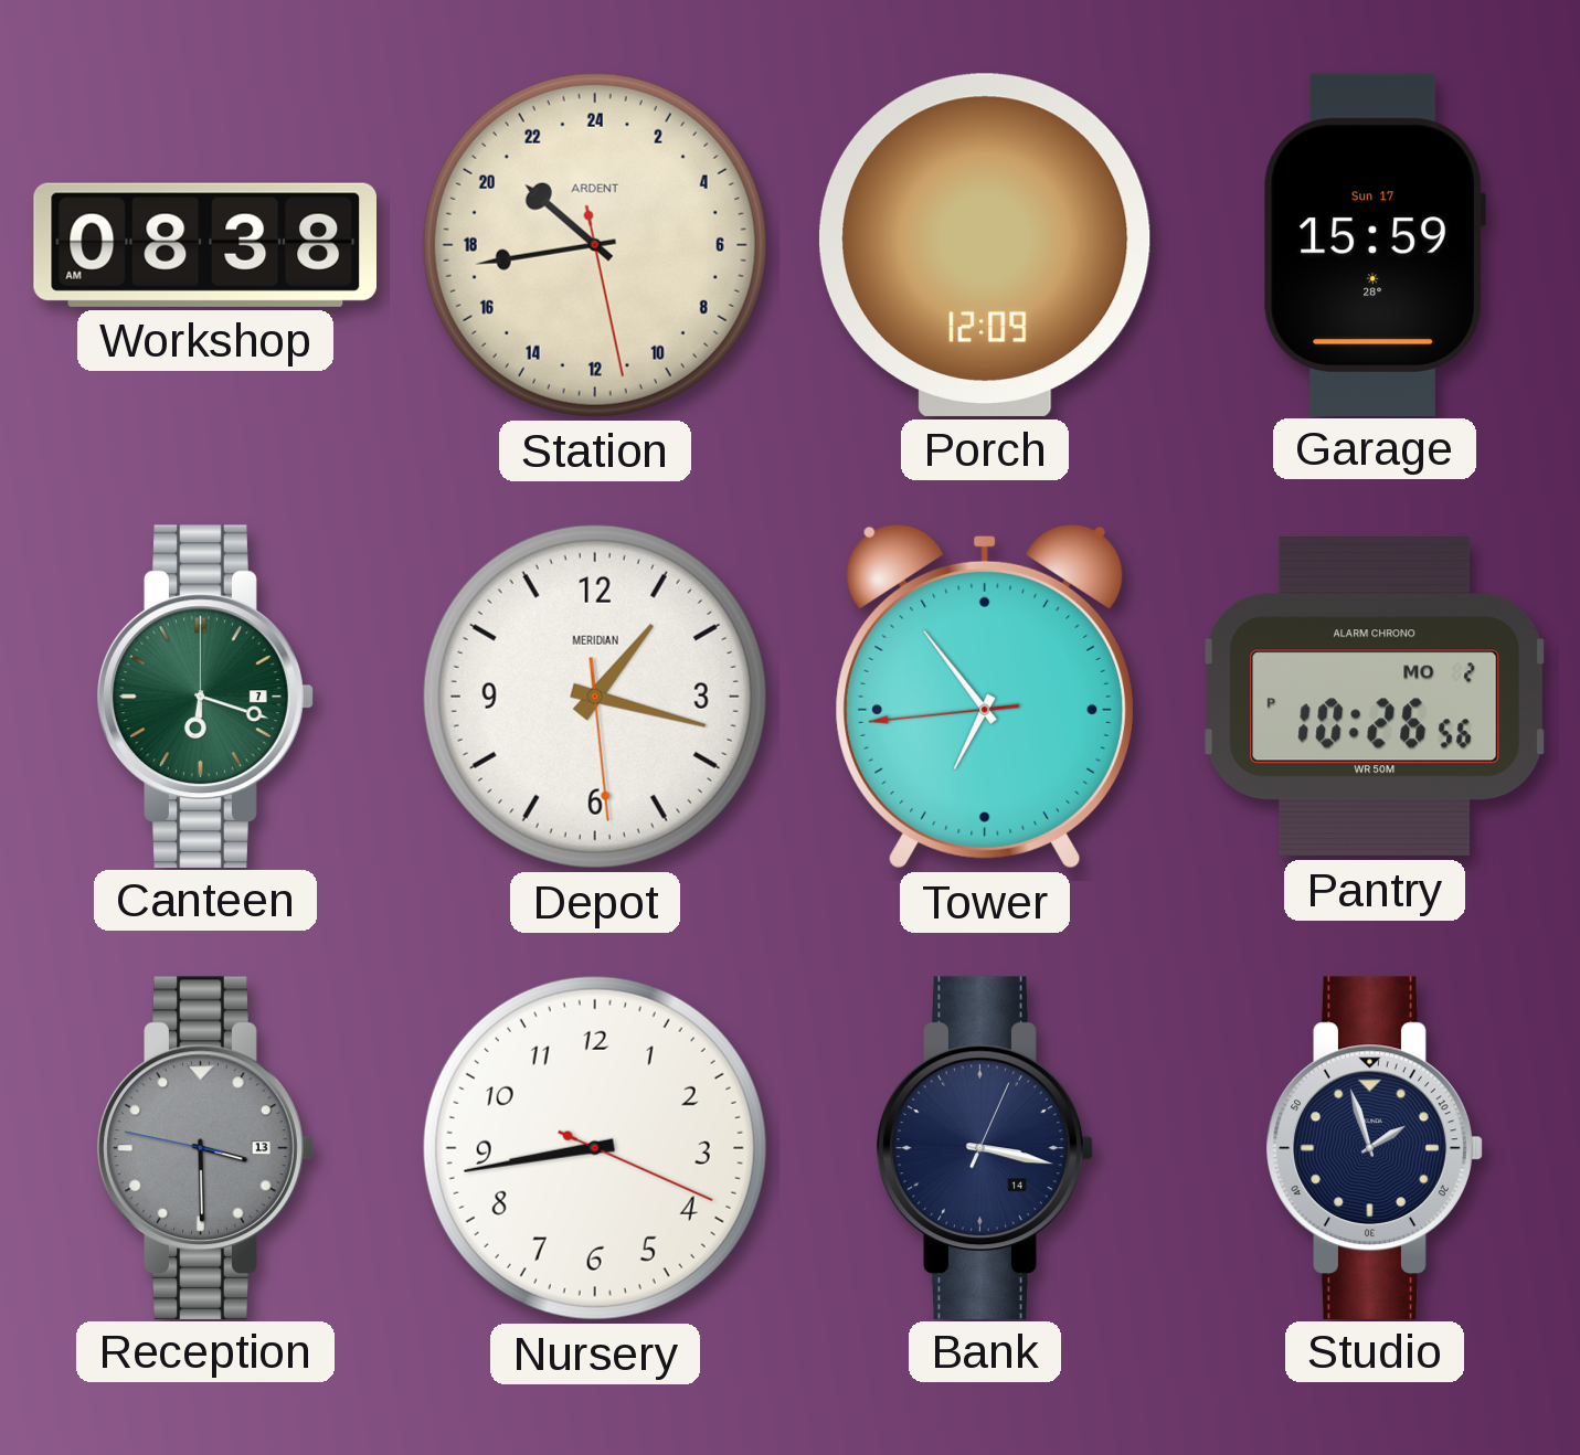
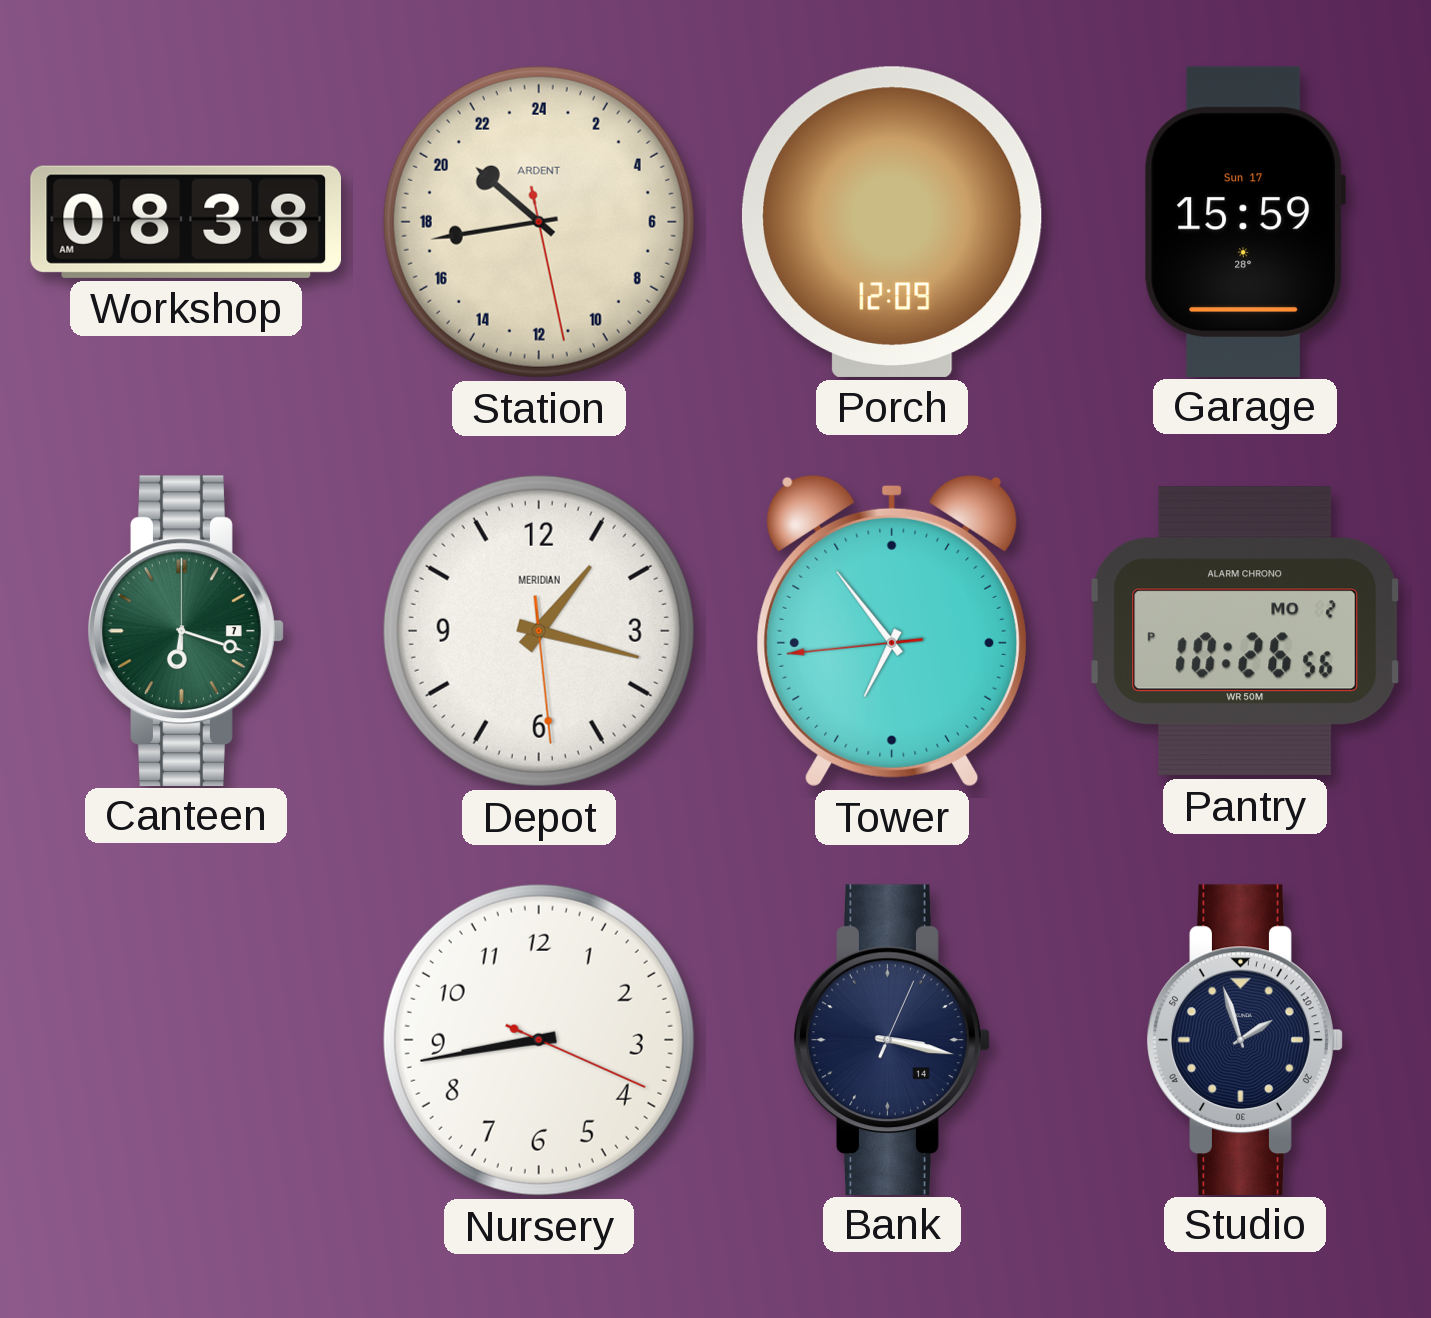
Reception: 3:29 -> none
